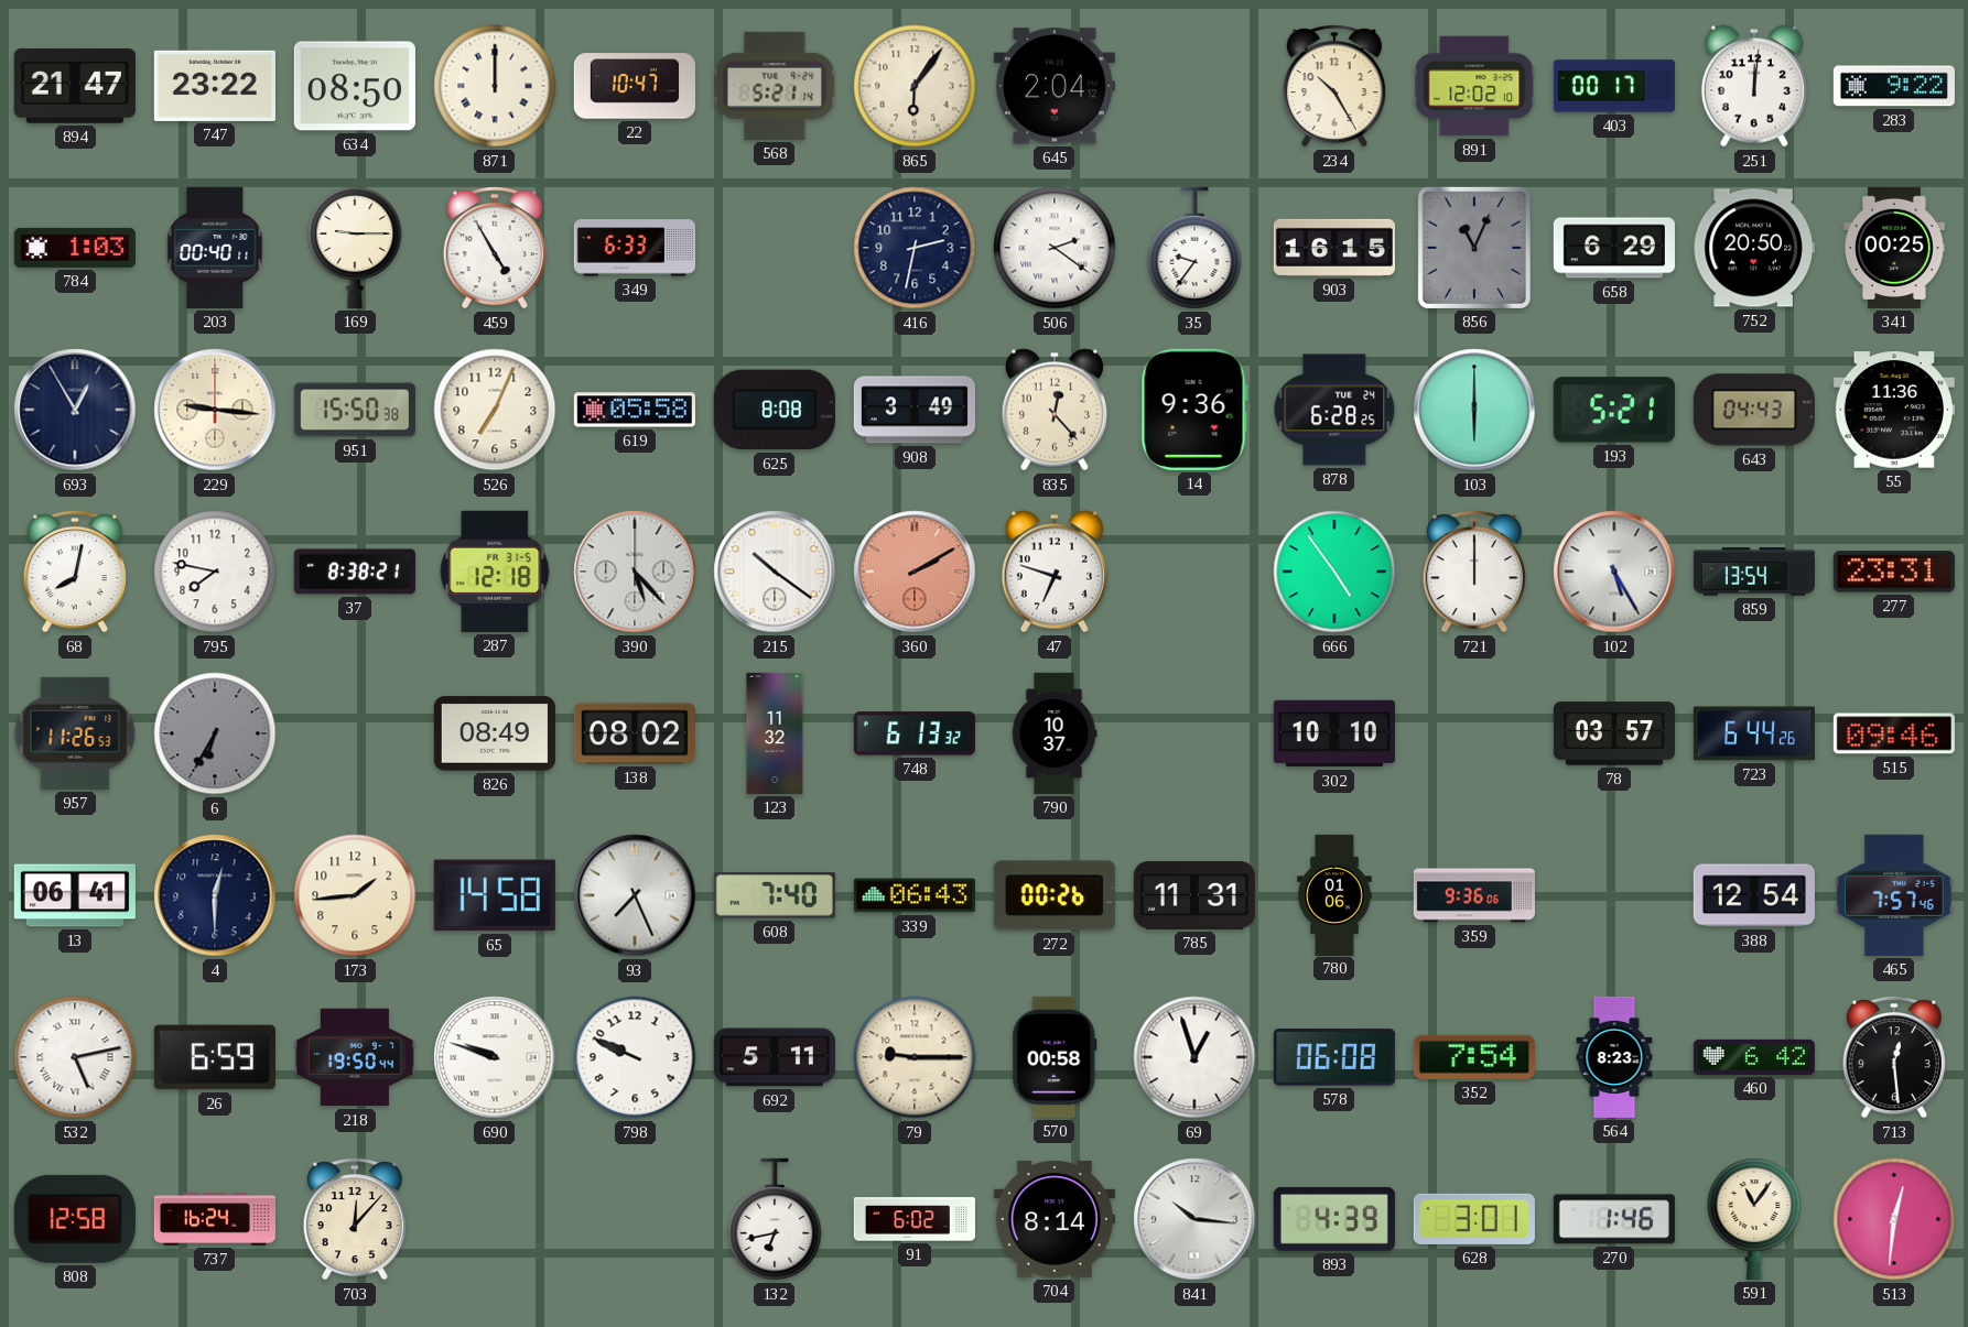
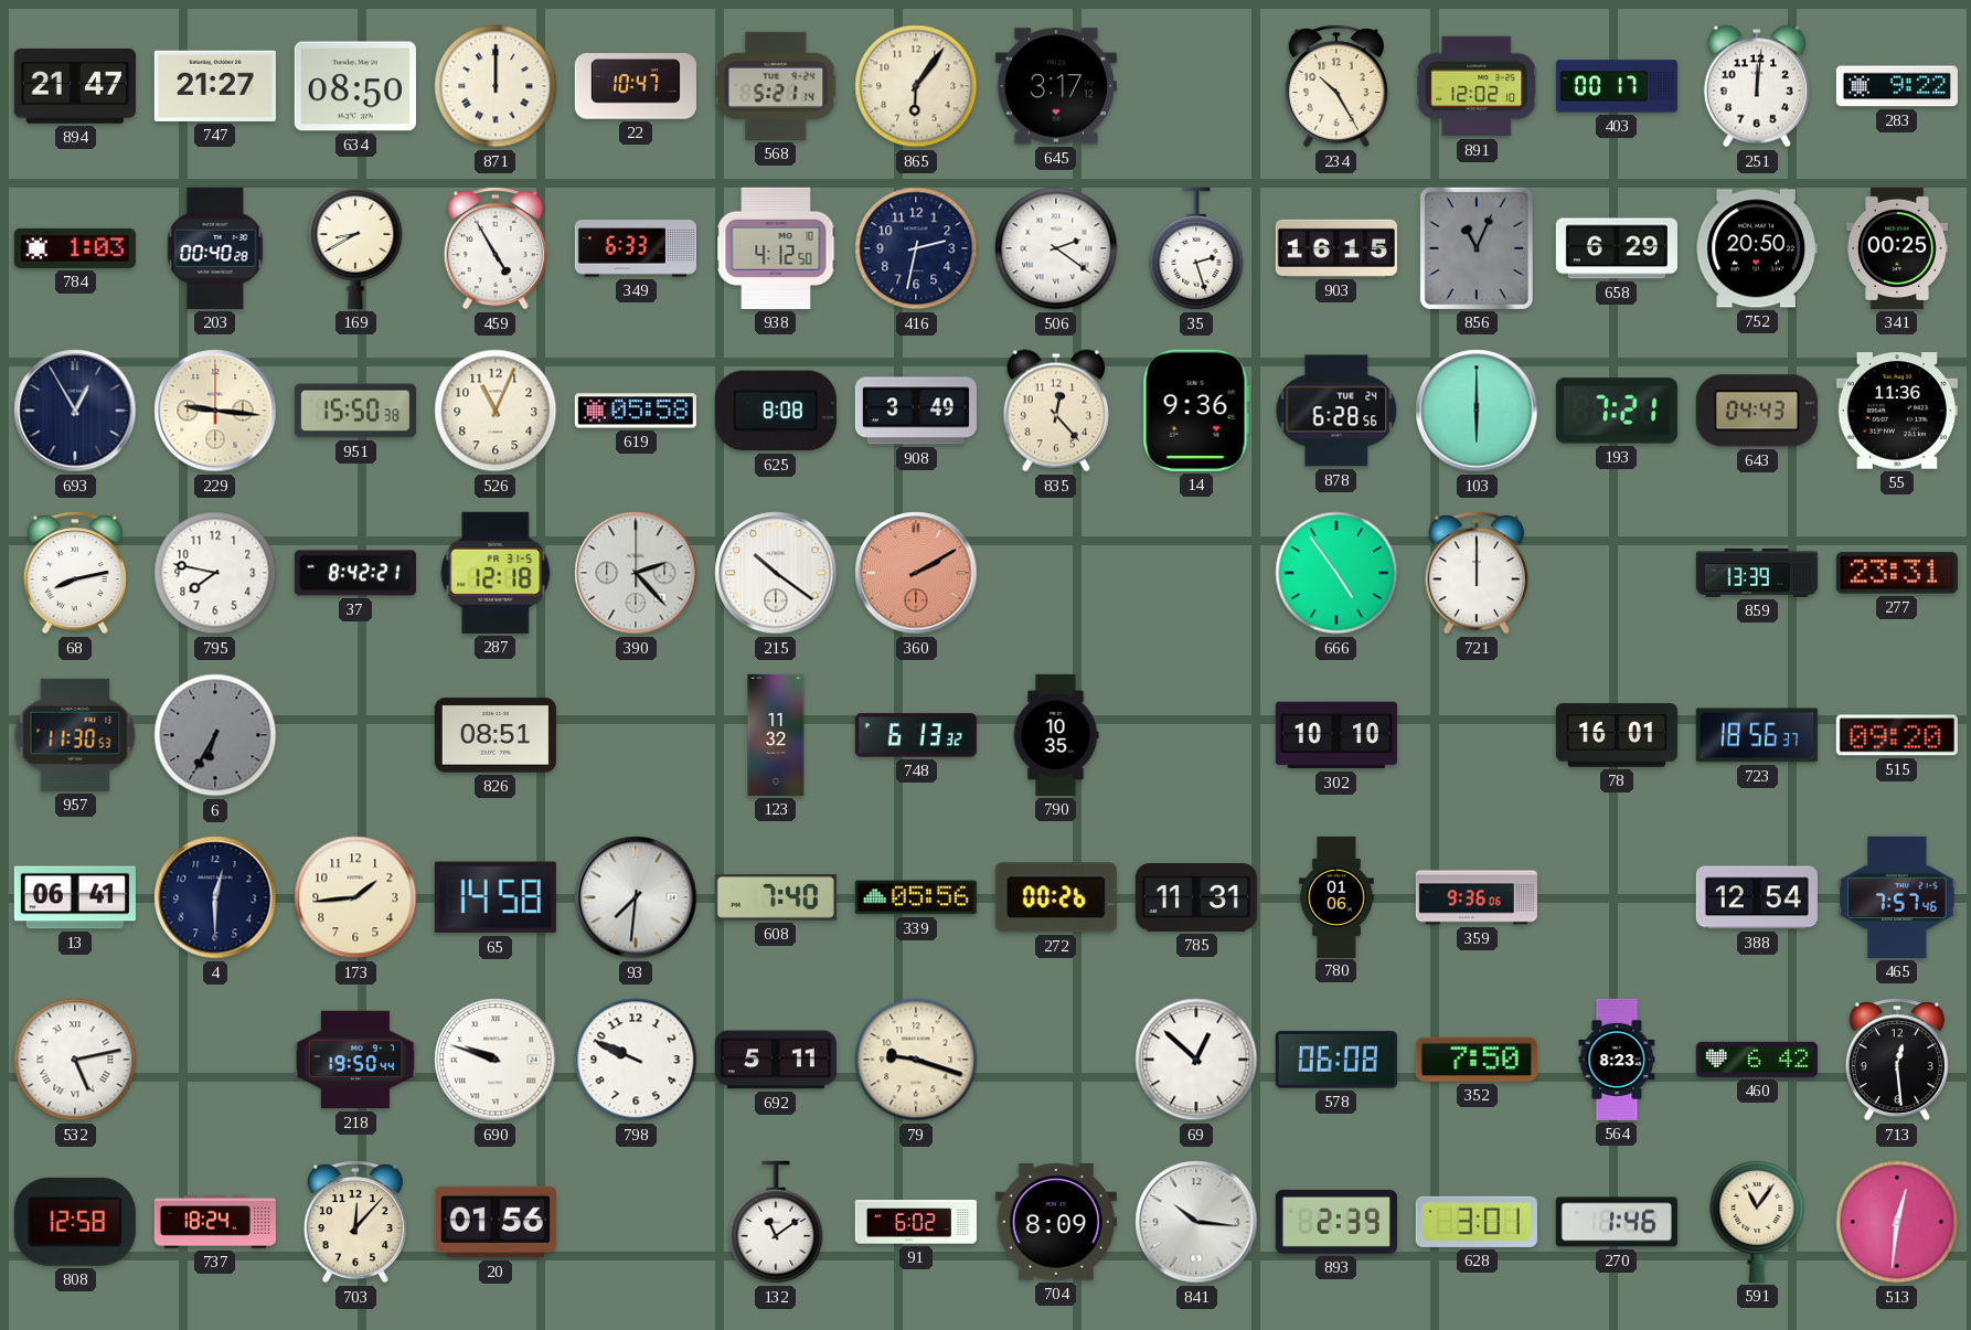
747: 23:22 -> 21:27
645: 2:04 -> 3:17
203: 00:40:11 -> 00:40:28
169: 9:15 -> 8:40
938: none -> 4:12
35: 9:36 -> 2:27
526: 7:04 -> 11:04
878: 6:28:25 -> 6:28:56
193: 5:21 -> 7:21
68: 8:02 -> 8:13
37: 8:38 -> 8:42
390: 5:23 -> 2:23
47: 6:48 -> none
102: 5:25 -> none
859: 13:54 -> 13:39
957: 11:26 -> 11:30
826: 08:49 -> 08:51
138: 08:02 -> none
790: 10:37 -> 10:35
78: 03:57 -> 16:01
723: 6:44 -> 18:56
515: 09:46 -> 09:20
93: 7:26 -> 7:31
339: 06:43 -> 05:56
26: 6:59 -> none
79: 9:15 -> 9:18
570: 00:58 -> none
69: 12:57 -> 12:52
352: 7:54 -> 7:50
737: 16:24 -> 18:24
20: none -> 01:56
132: 6:43 -> 11:09
704: 8:14 -> 8:09
893: 4:39 -> 2:39
